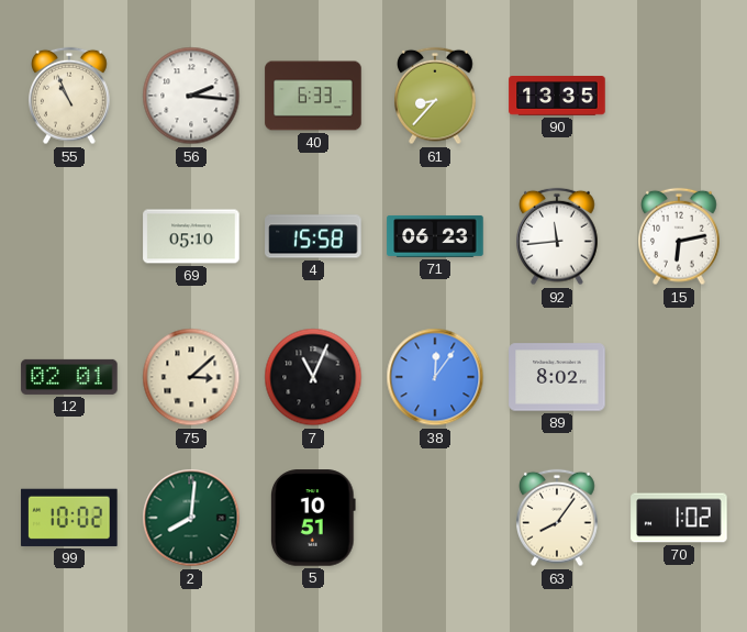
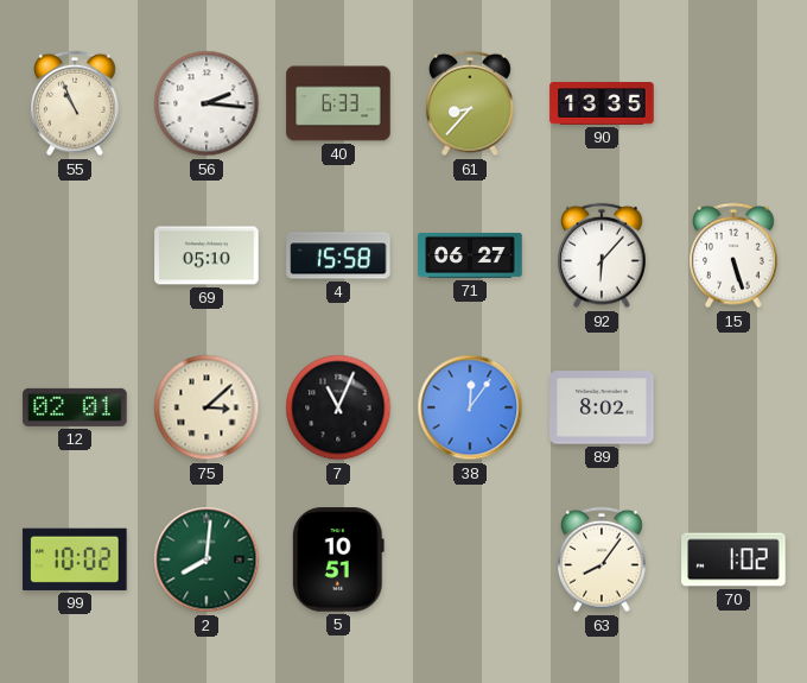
71: 06:23 -> 06:27
92: 11:44 -> 6:07
15: 6:13 -> 5:27
